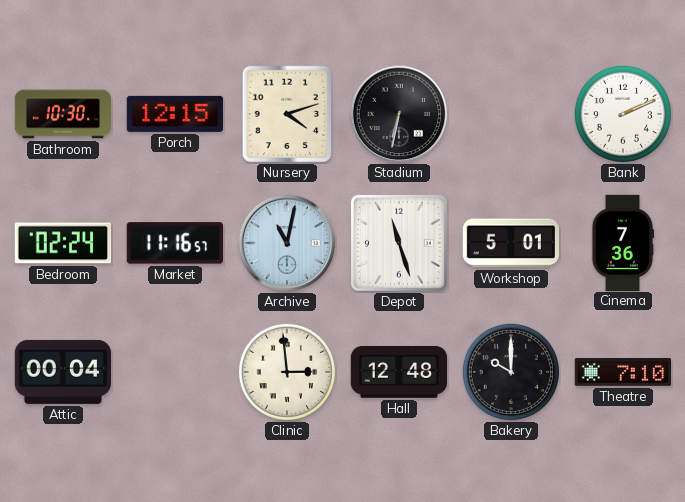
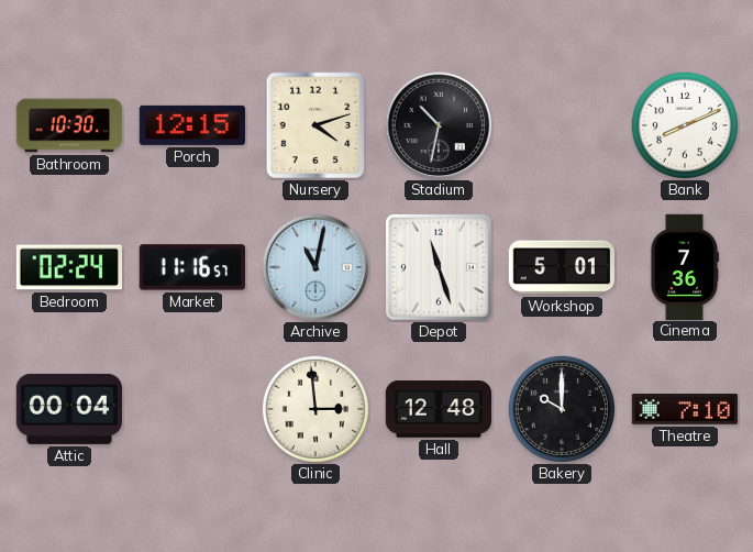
Stadium: 6:32 -> 10:32
Bank: 2:11 -> 8:11
